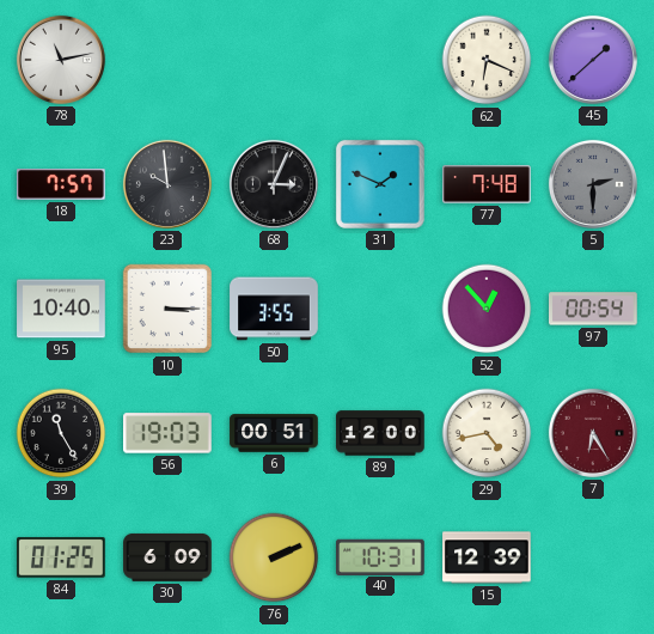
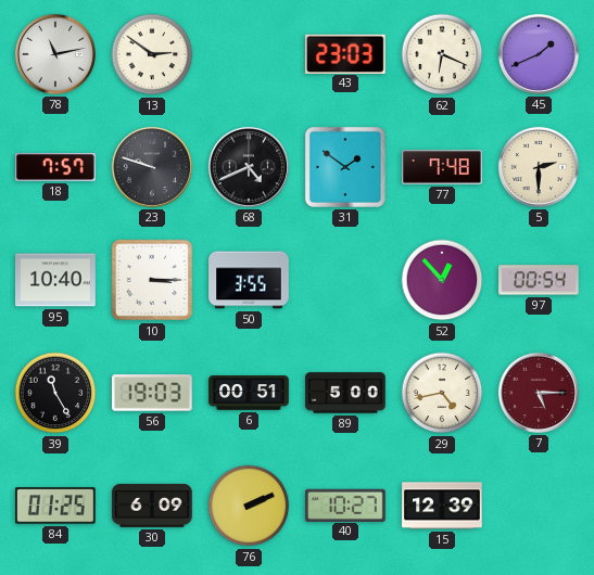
13: none -> 2:51
43: none -> 23:03
45: 1:38 -> 1:41
23: 9:59 -> 9:48
68: 3:04 -> 4:41
31: 1:49 -> 1:51
5 dial: grey -> cream
89: 12:00 -> 5:00
7: 6:25 -> 5:15
40: 10:31 -> 10:27
